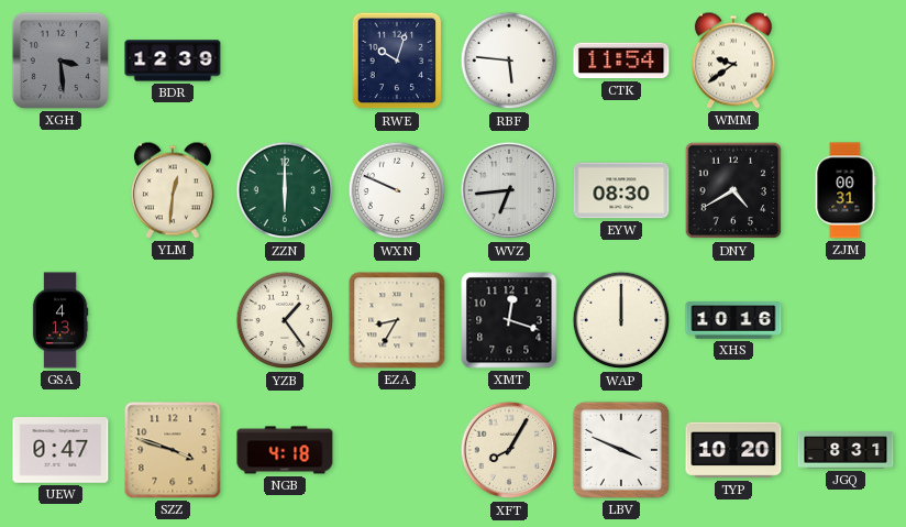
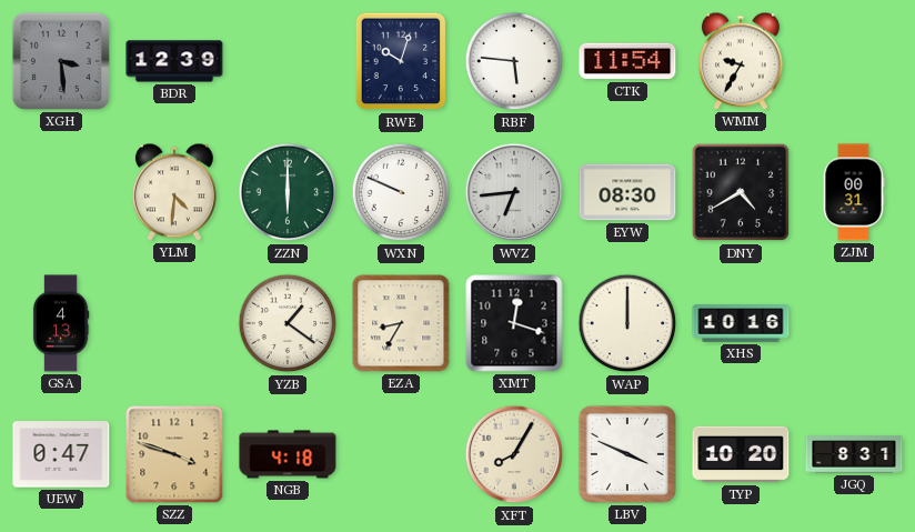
WMM: 9:39 -> 9:35
YLM: 12:31 -> 4:31
YZB: 1:24 -> 1:21
